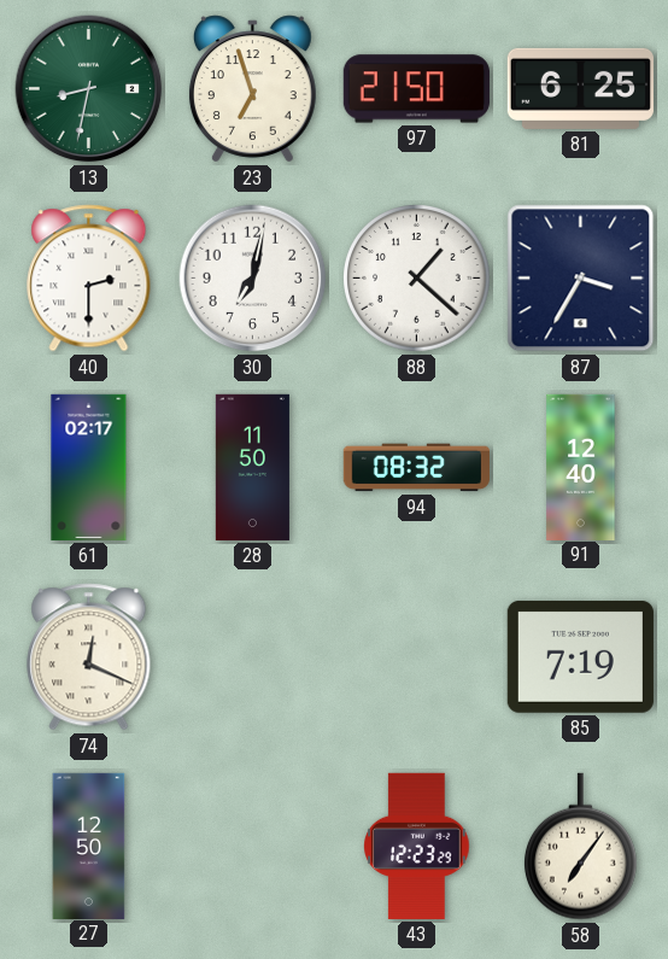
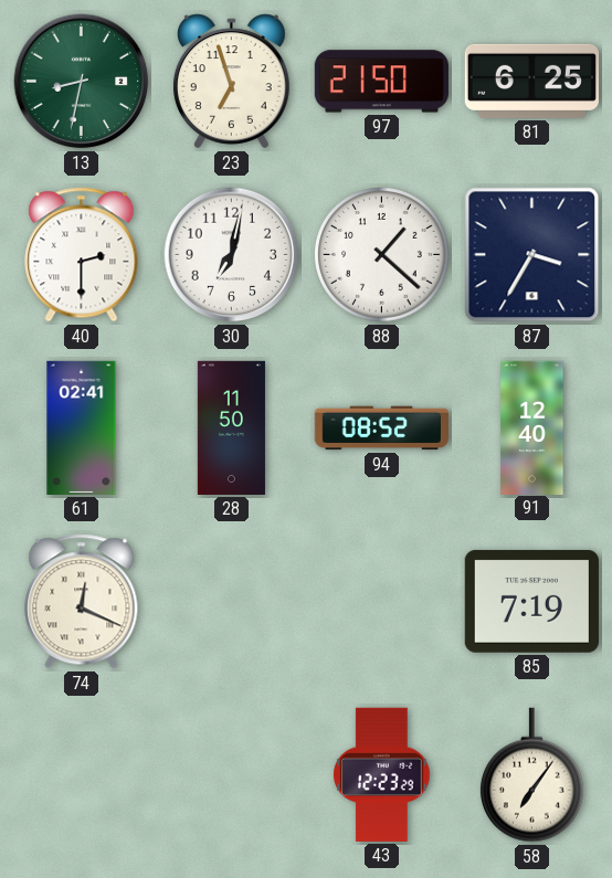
61: 02:17 -> 02:41
94: 08:32 -> 08:52
27: 12:50 -> none
